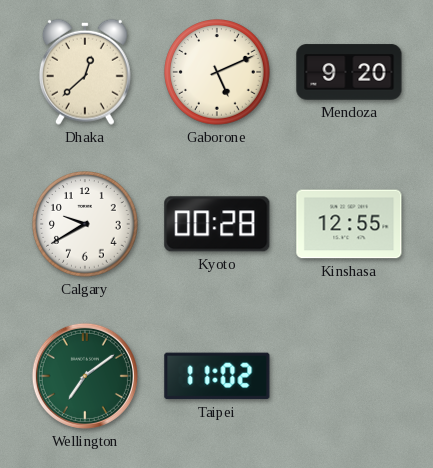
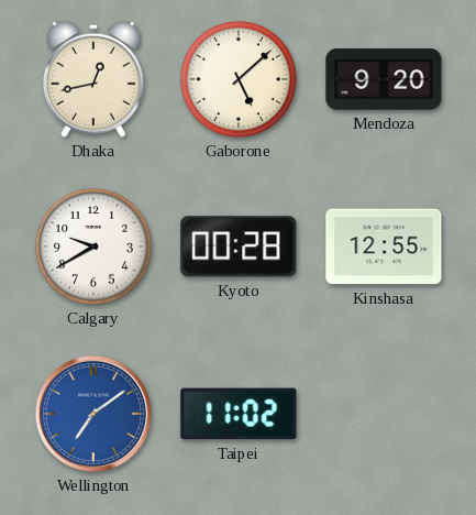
Dhaka: 12:38 -> 12:43
Gaborone: 5:11 -> 5:08
Wellington dial: green -> blue
